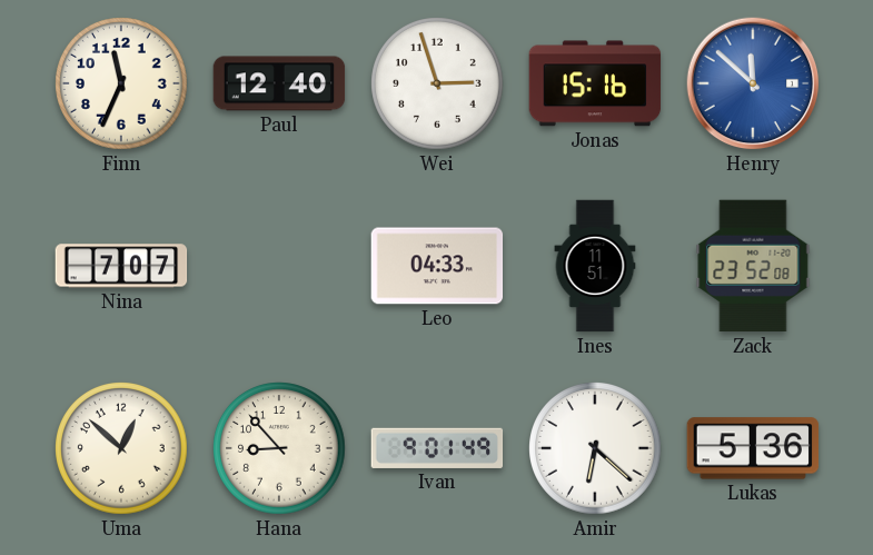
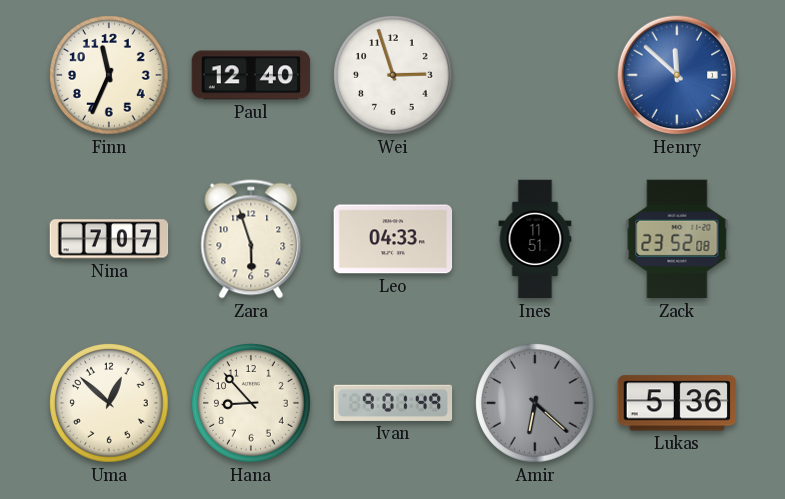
Jonas: 15:16 -> none
Zara: none -> 5:57
Amir dial: white -> grey
